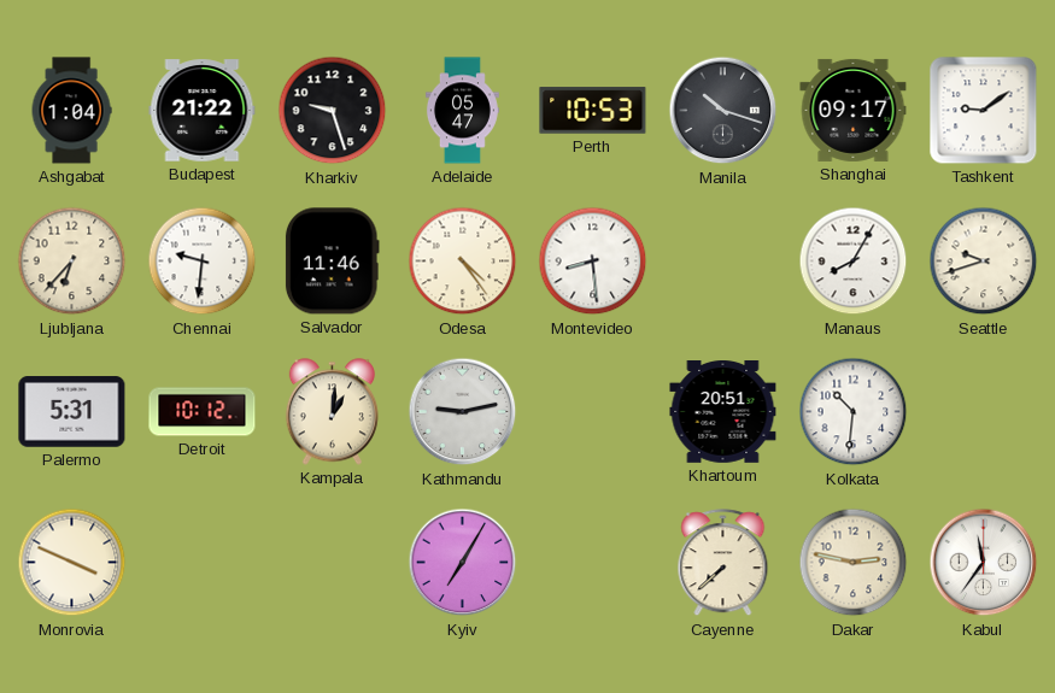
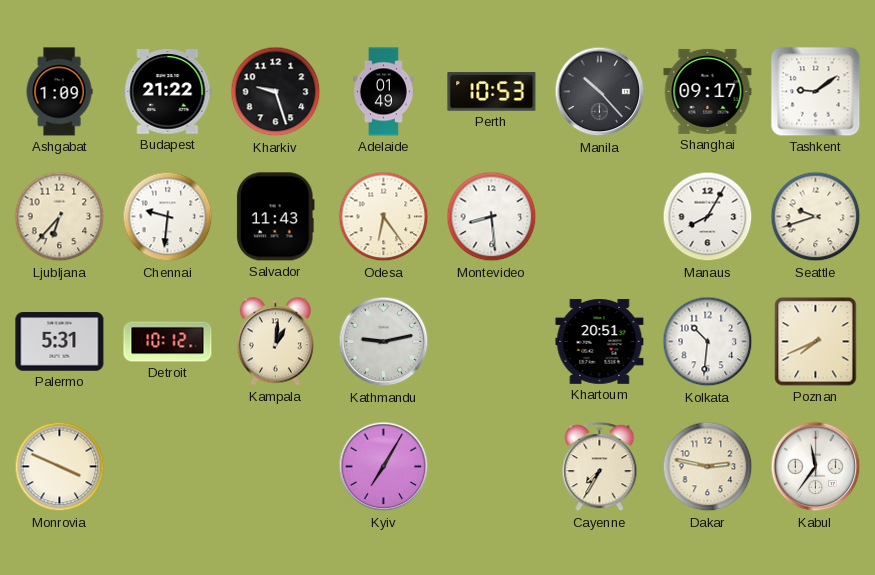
Ashgabat: 1:04 -> 1:09
Adelaide: 05:47 -> 01:49
Manila: 10:18 -> 10:23
Salvador: 11:46 -> 11:43
Odesa: 4:24 -> 6:24
Poznan: none -> 7:41
Cayenne: 7:38 -> 7:35
